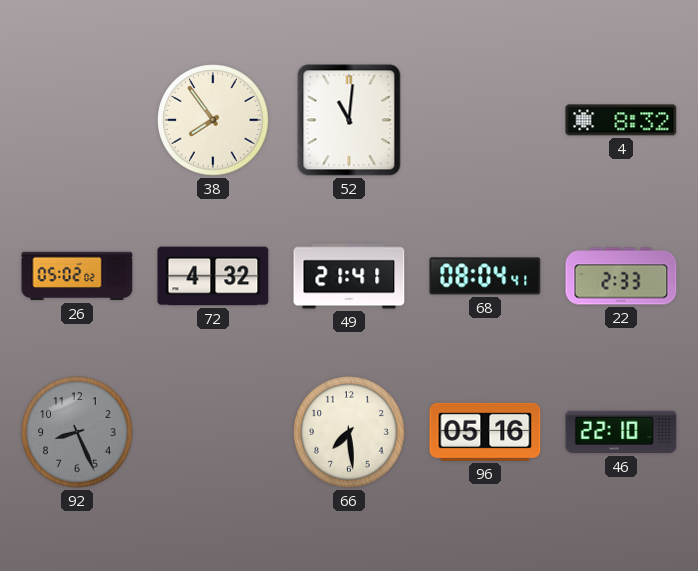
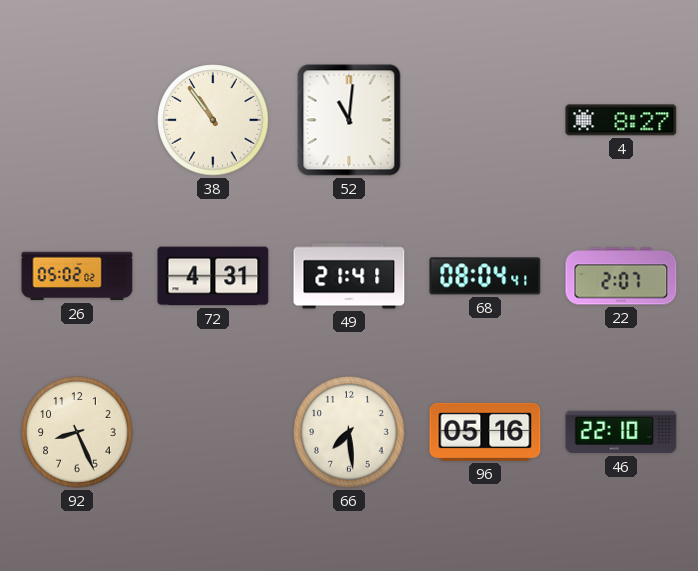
38: 7:54 -> 10:54
4: 8:32 -> 8:27
72: 4:32 -> 4:31
22: 2:33 -> 2:07
92 dial: grey -> cream
